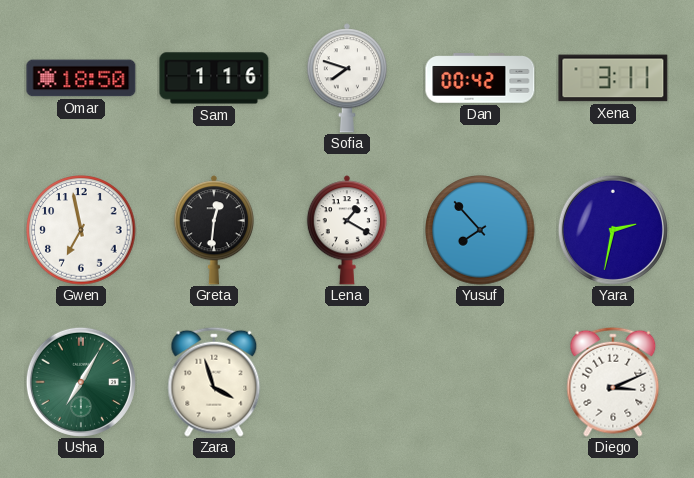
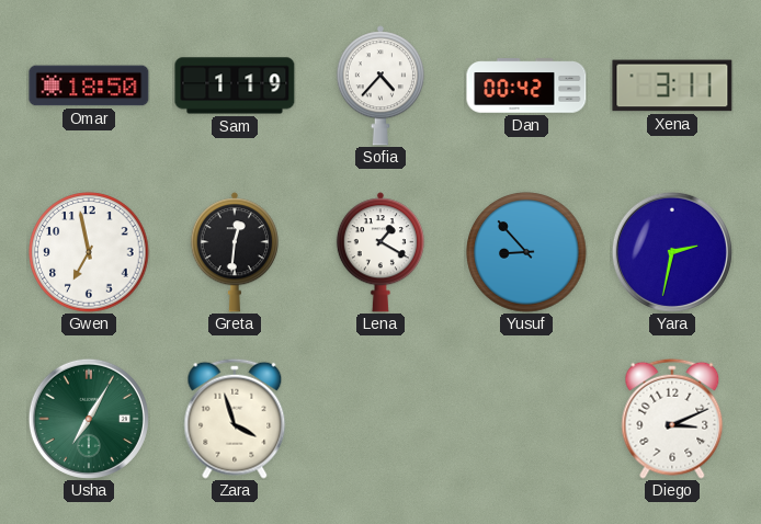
Sam: 1:16 -> 1:19
Sofia: 7:48 -> 4:37
Yusuf: 7:53 -> 8:53
